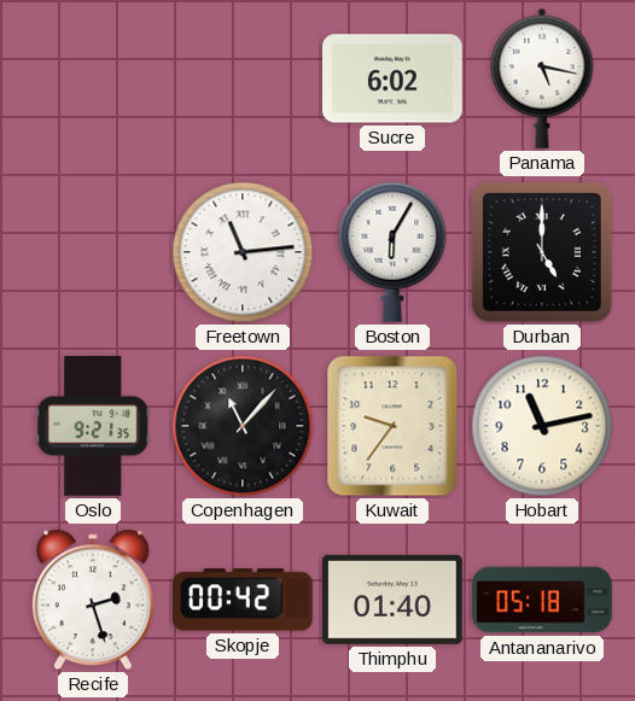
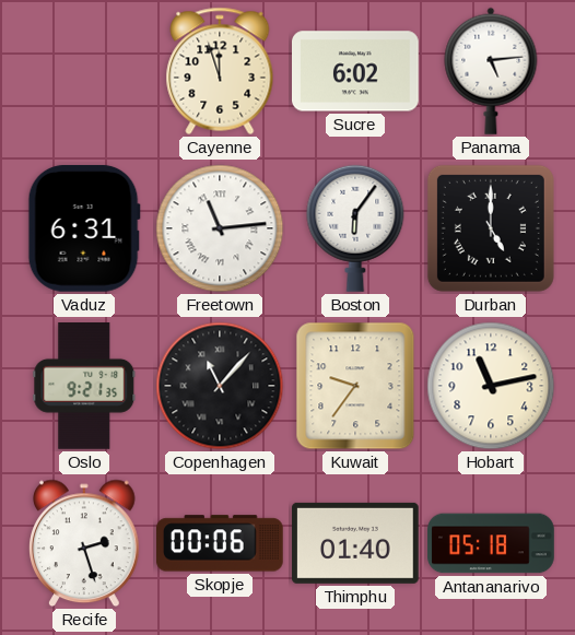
Cayenne: none -> 11:57
Panama: 5:17 -> 5:14
Vaduz: none -> 6:31
Boston: 6:05 -> 6:06
Skopje: 00:42 -> 00:06
